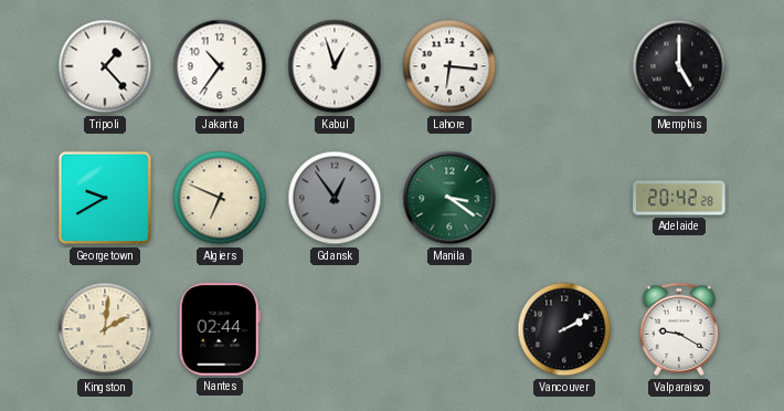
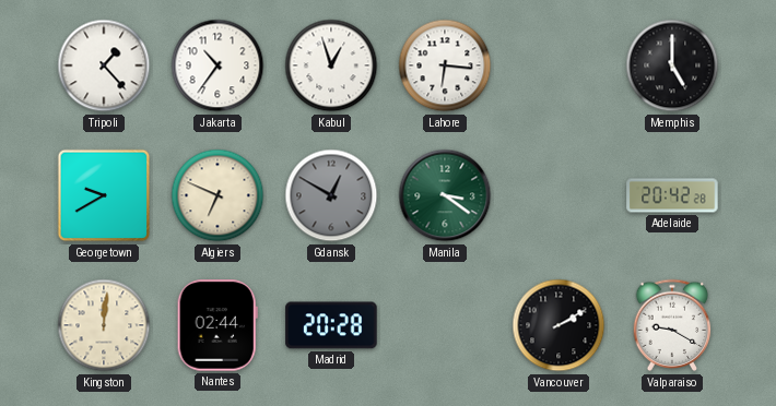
Gdansk: 12:54 -> 12:50
Kingston: 2:01 -> 12:01
Madrid: none -> 20:28
